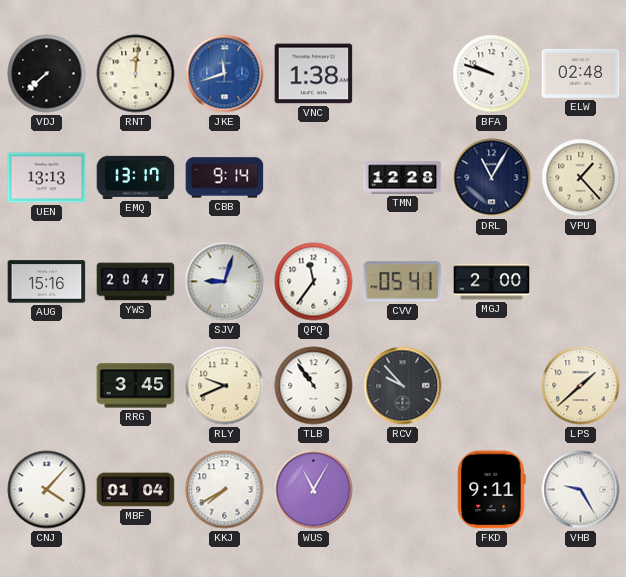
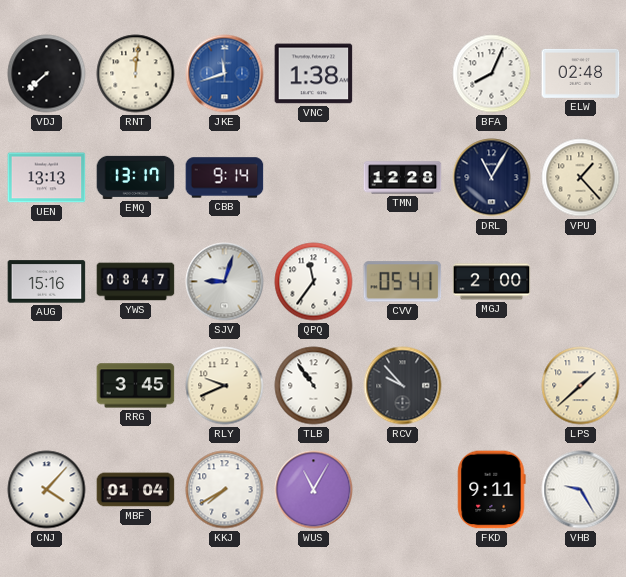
BFA: 9:48 -> 8:04
YWS: 20:47 -> 08:47
